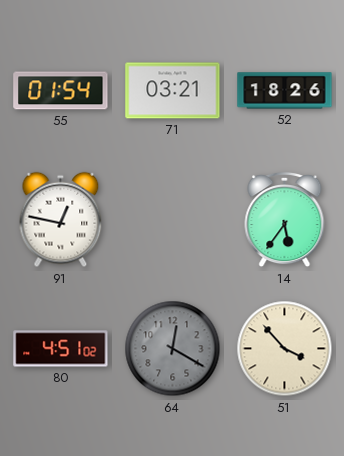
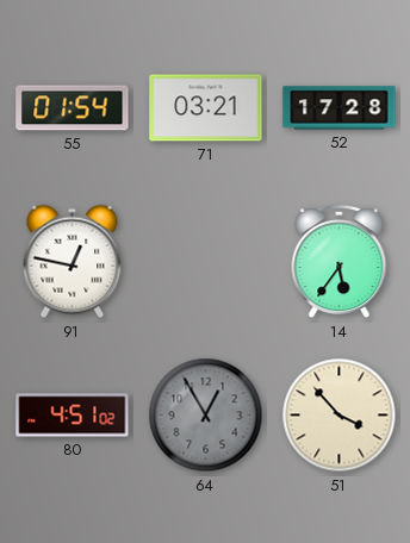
52: 18:26 -> 17:28
64: 12:20 -> 12:55
